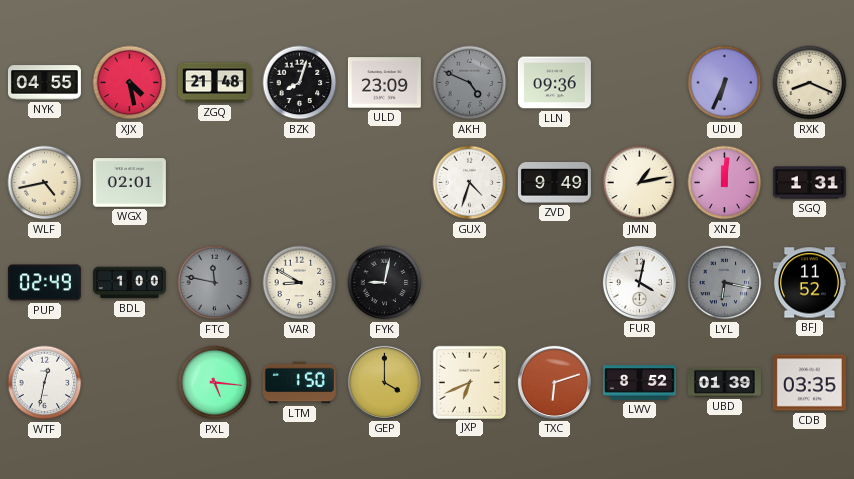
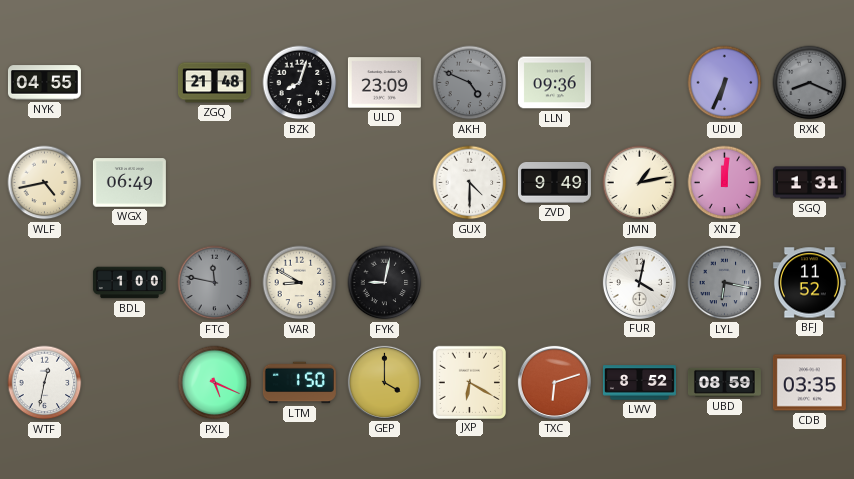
XJX: 4:28 -> none
RXK dial: cream -> grey
WGX: 02:01 -> 06:49
GUX: 4:33 -> 4:30
PUP: 02:49 -> none
PXL: 5:16 -> 5:19
JXP: 6:41 -> 6:20
UBD: 01:39 -> 08:59
